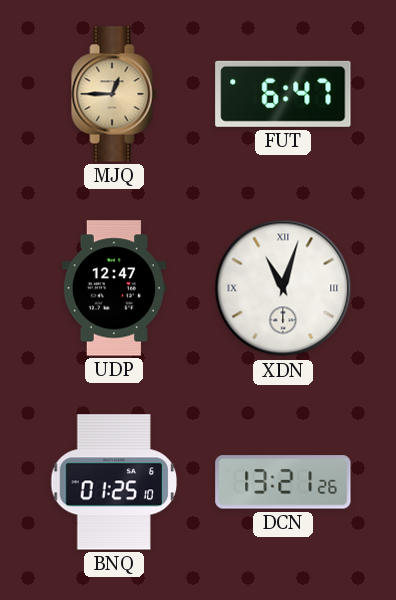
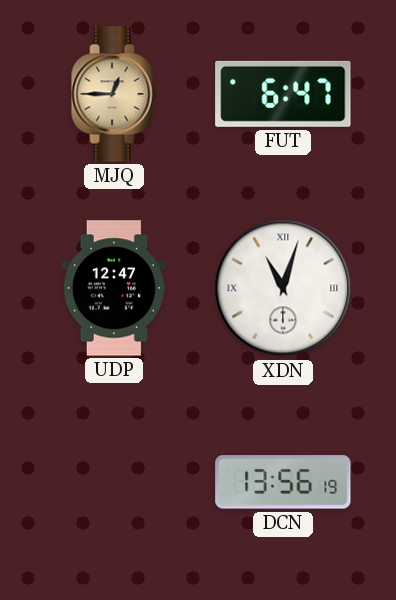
BNQ: 01:25 -> none
DCN: 13:21 -> 13:56
